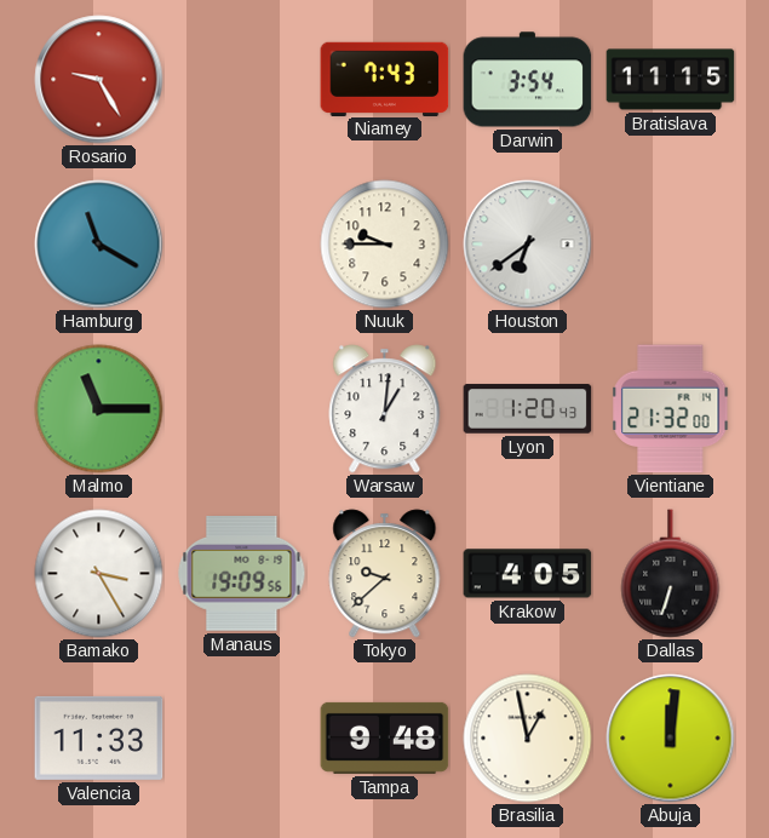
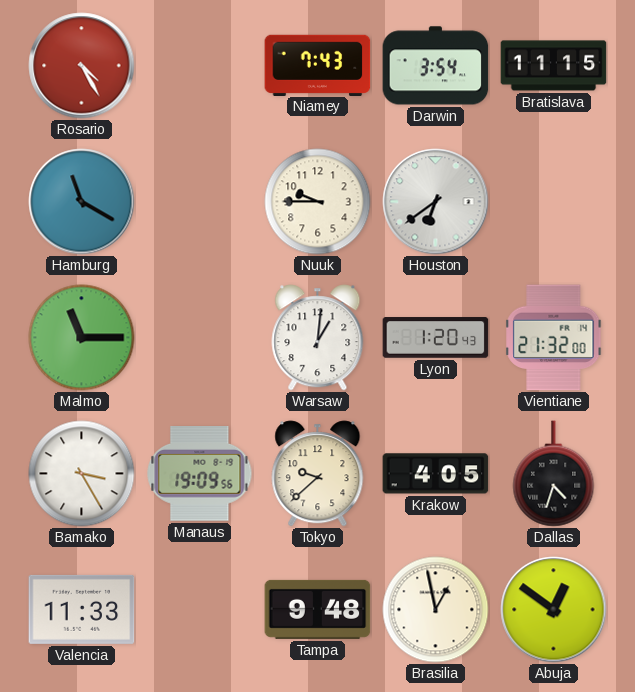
Rosario: 9:25 -> 4:25
Dallas: 6:33 -> 4:33
Abuja: 12:01 -> 12:51
